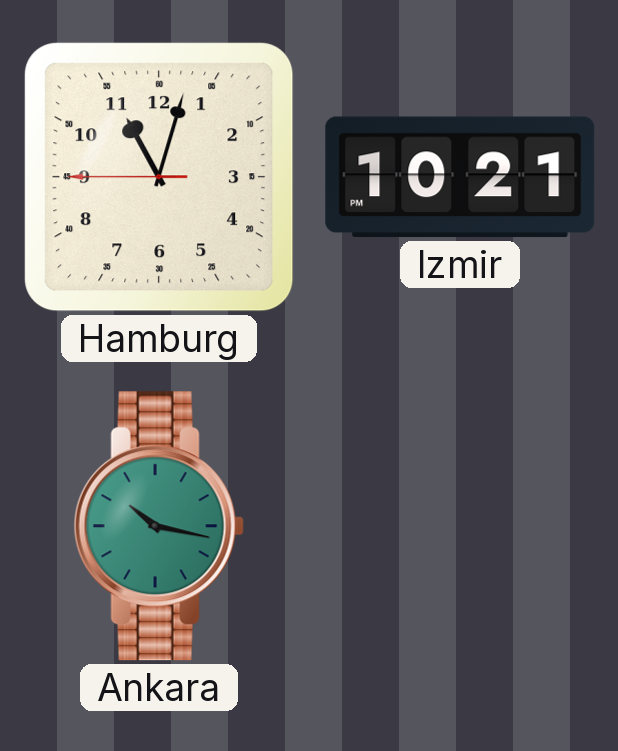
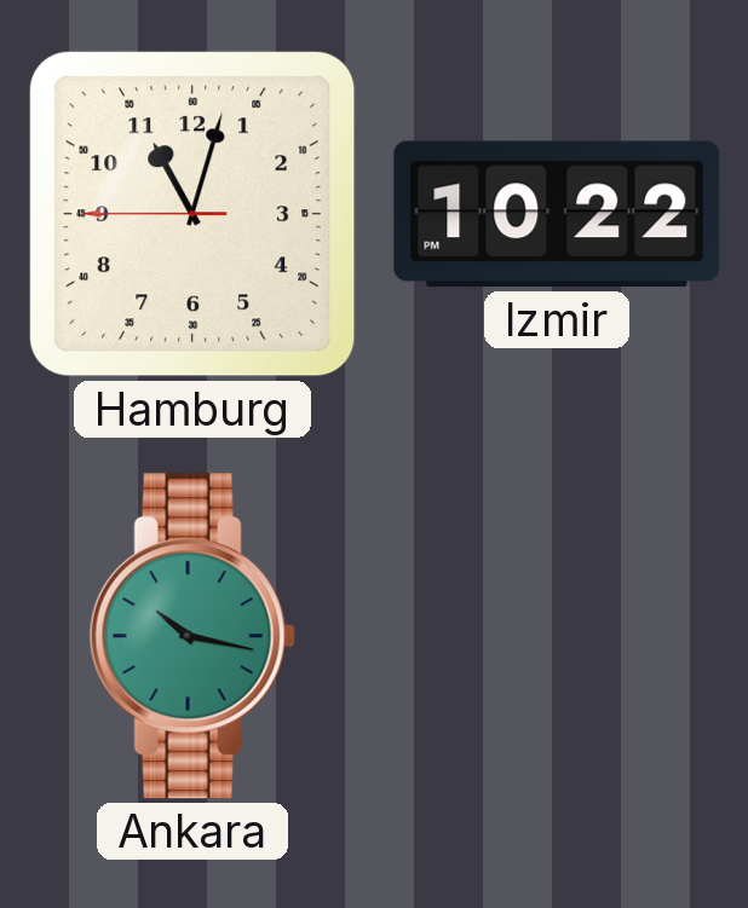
Izmir: 10:21 -> 10:22
